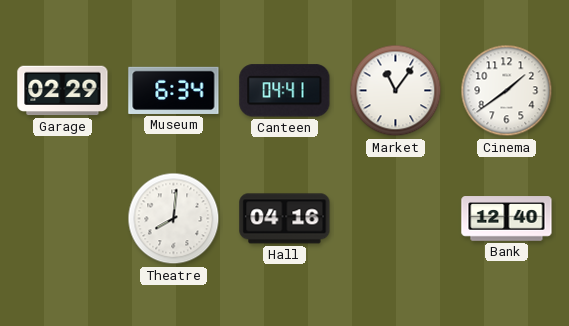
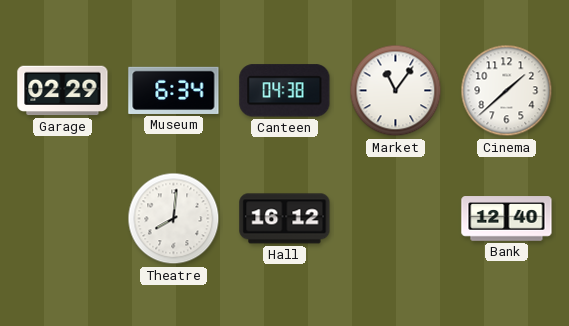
Canteen: 04:41 -> 04:38
Cinema: 1:39 -> 1:38
Hall: 04:16 -> 16:12
